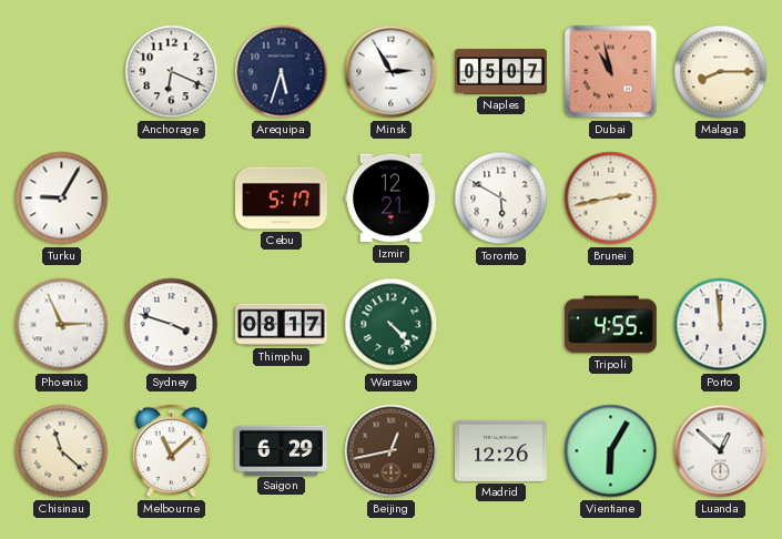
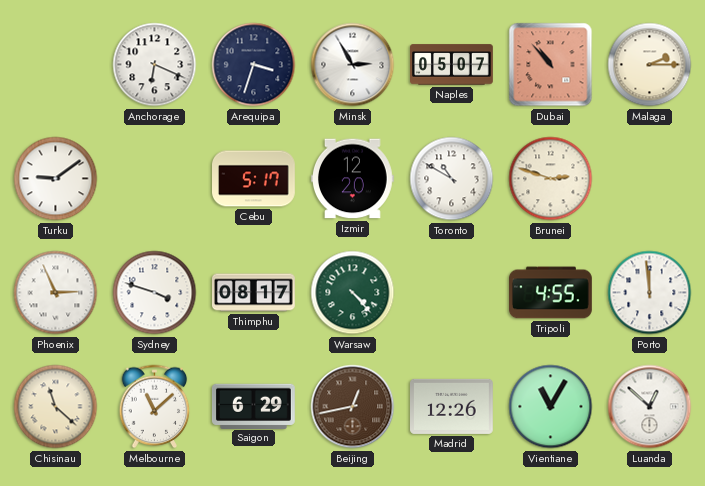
Arequipa: 5:33 -> 3:33
Dubai: 10:58 -> 10:53
Malaga: 8:15 -> 2:15
Turku: 9:05 -> 9:09
Izmir: 12:21 -> 12:20
Toronto: 5:50 -> 10:50
Brunei: 2:43 -> 2:48
Vientiane: 6:05 -> 11:05
